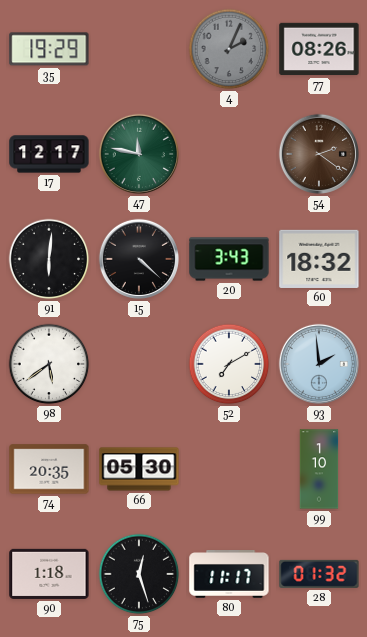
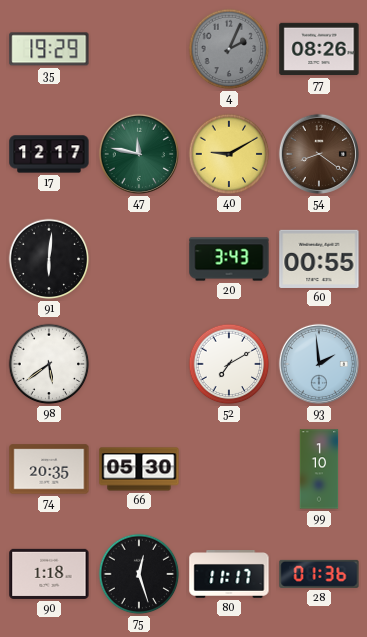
40: none -> 9:10
54: 2:21 -> 8:21
15: 4:22 -> none
60: 18:32 -> 00:55
28: 01:32 -> 01:36
